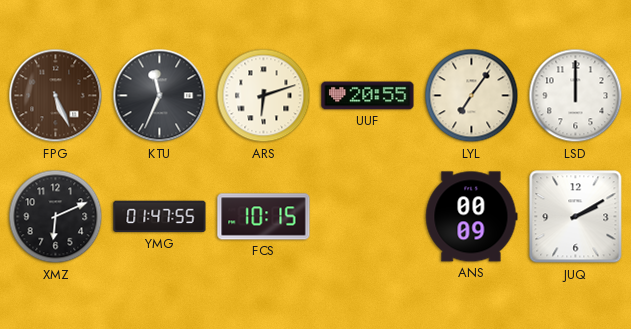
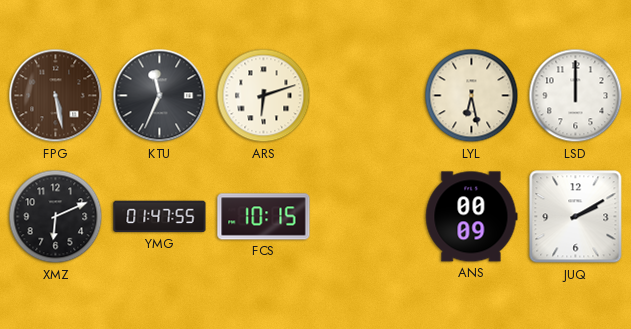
FPG: 5:26 -> 5:28
UUF: 20:55 -> none
LYL: 7:06 -> 6:28
